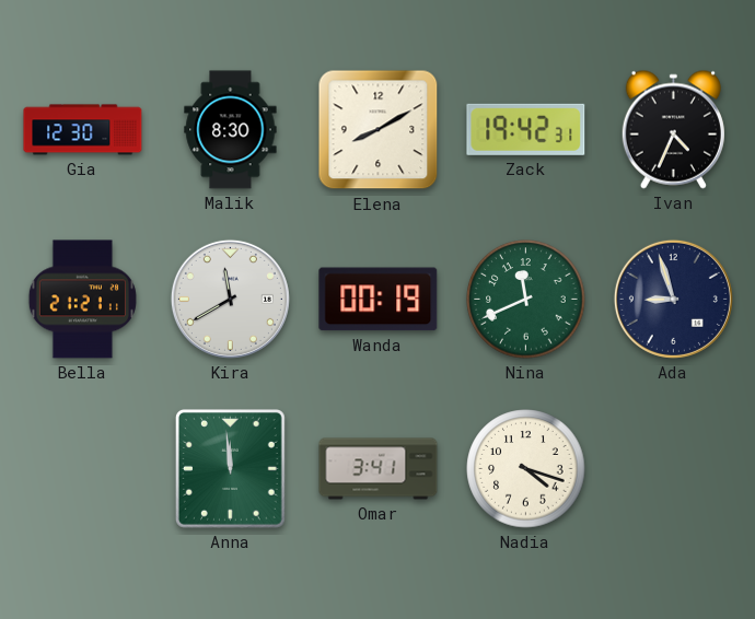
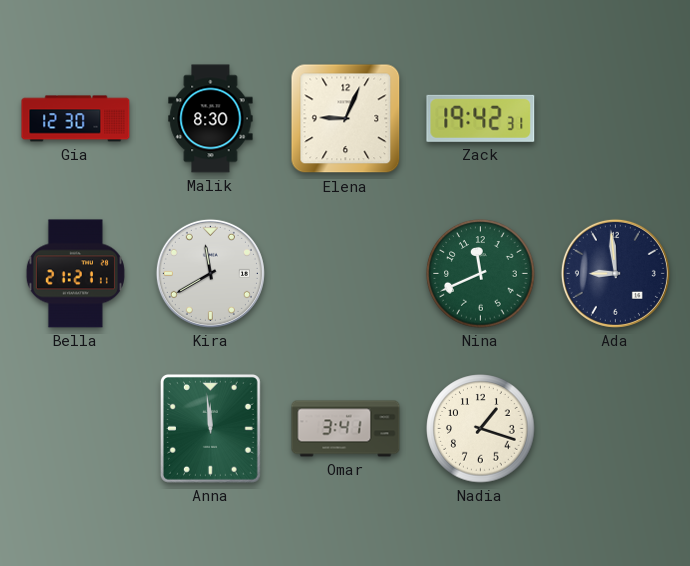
Elena: 8:10 -> 9:04
Ivan: 4:34 -> none
Wanda: 00:19 -> none
Ada: 8:57 -> 8:59
Nadia: 4:18 -> 1:18
